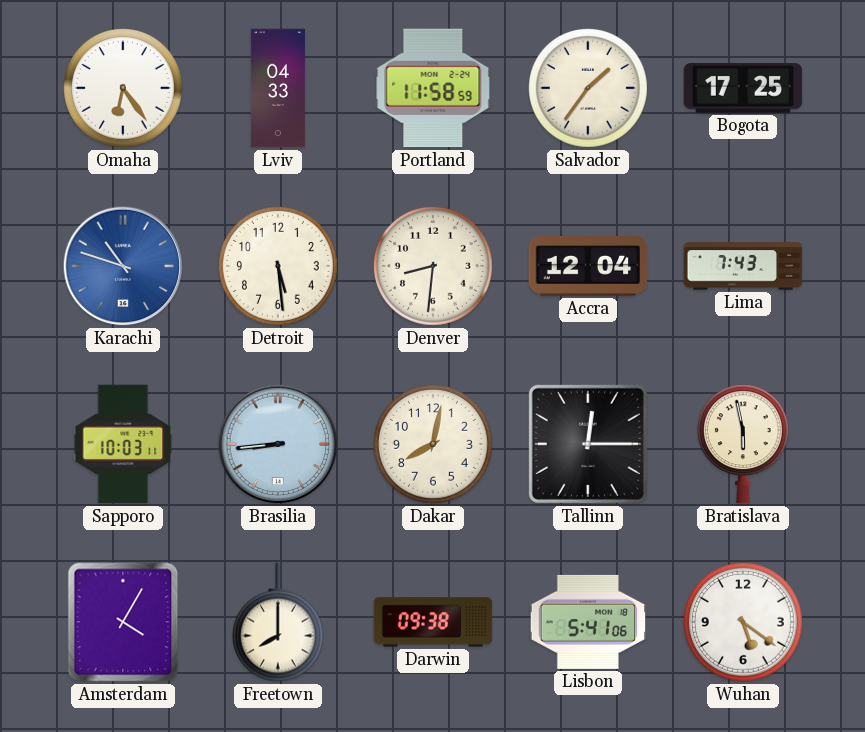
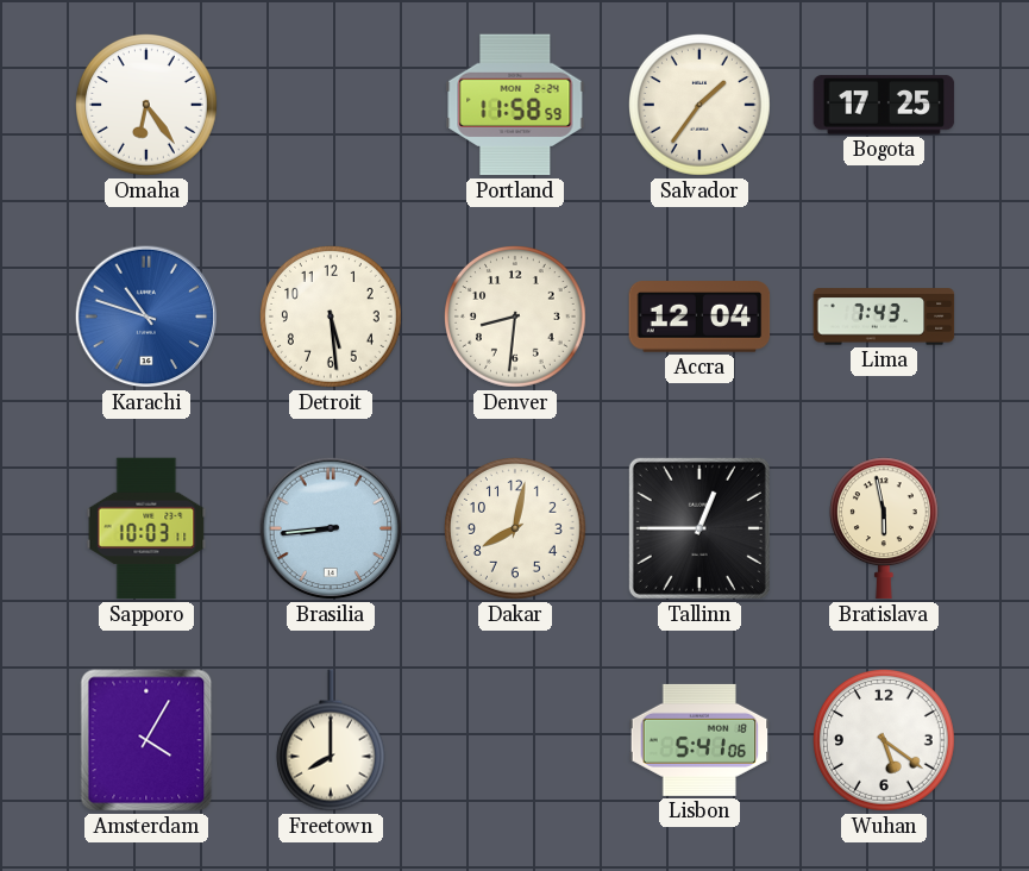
Lviv: 04:33 -> none
Tallinn: 12:15 -> 12:45
Darwin: 09:38 -> none
